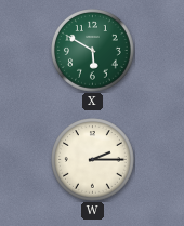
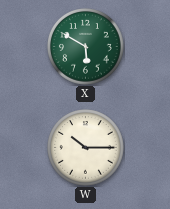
W: 2:15 -> 10:15
